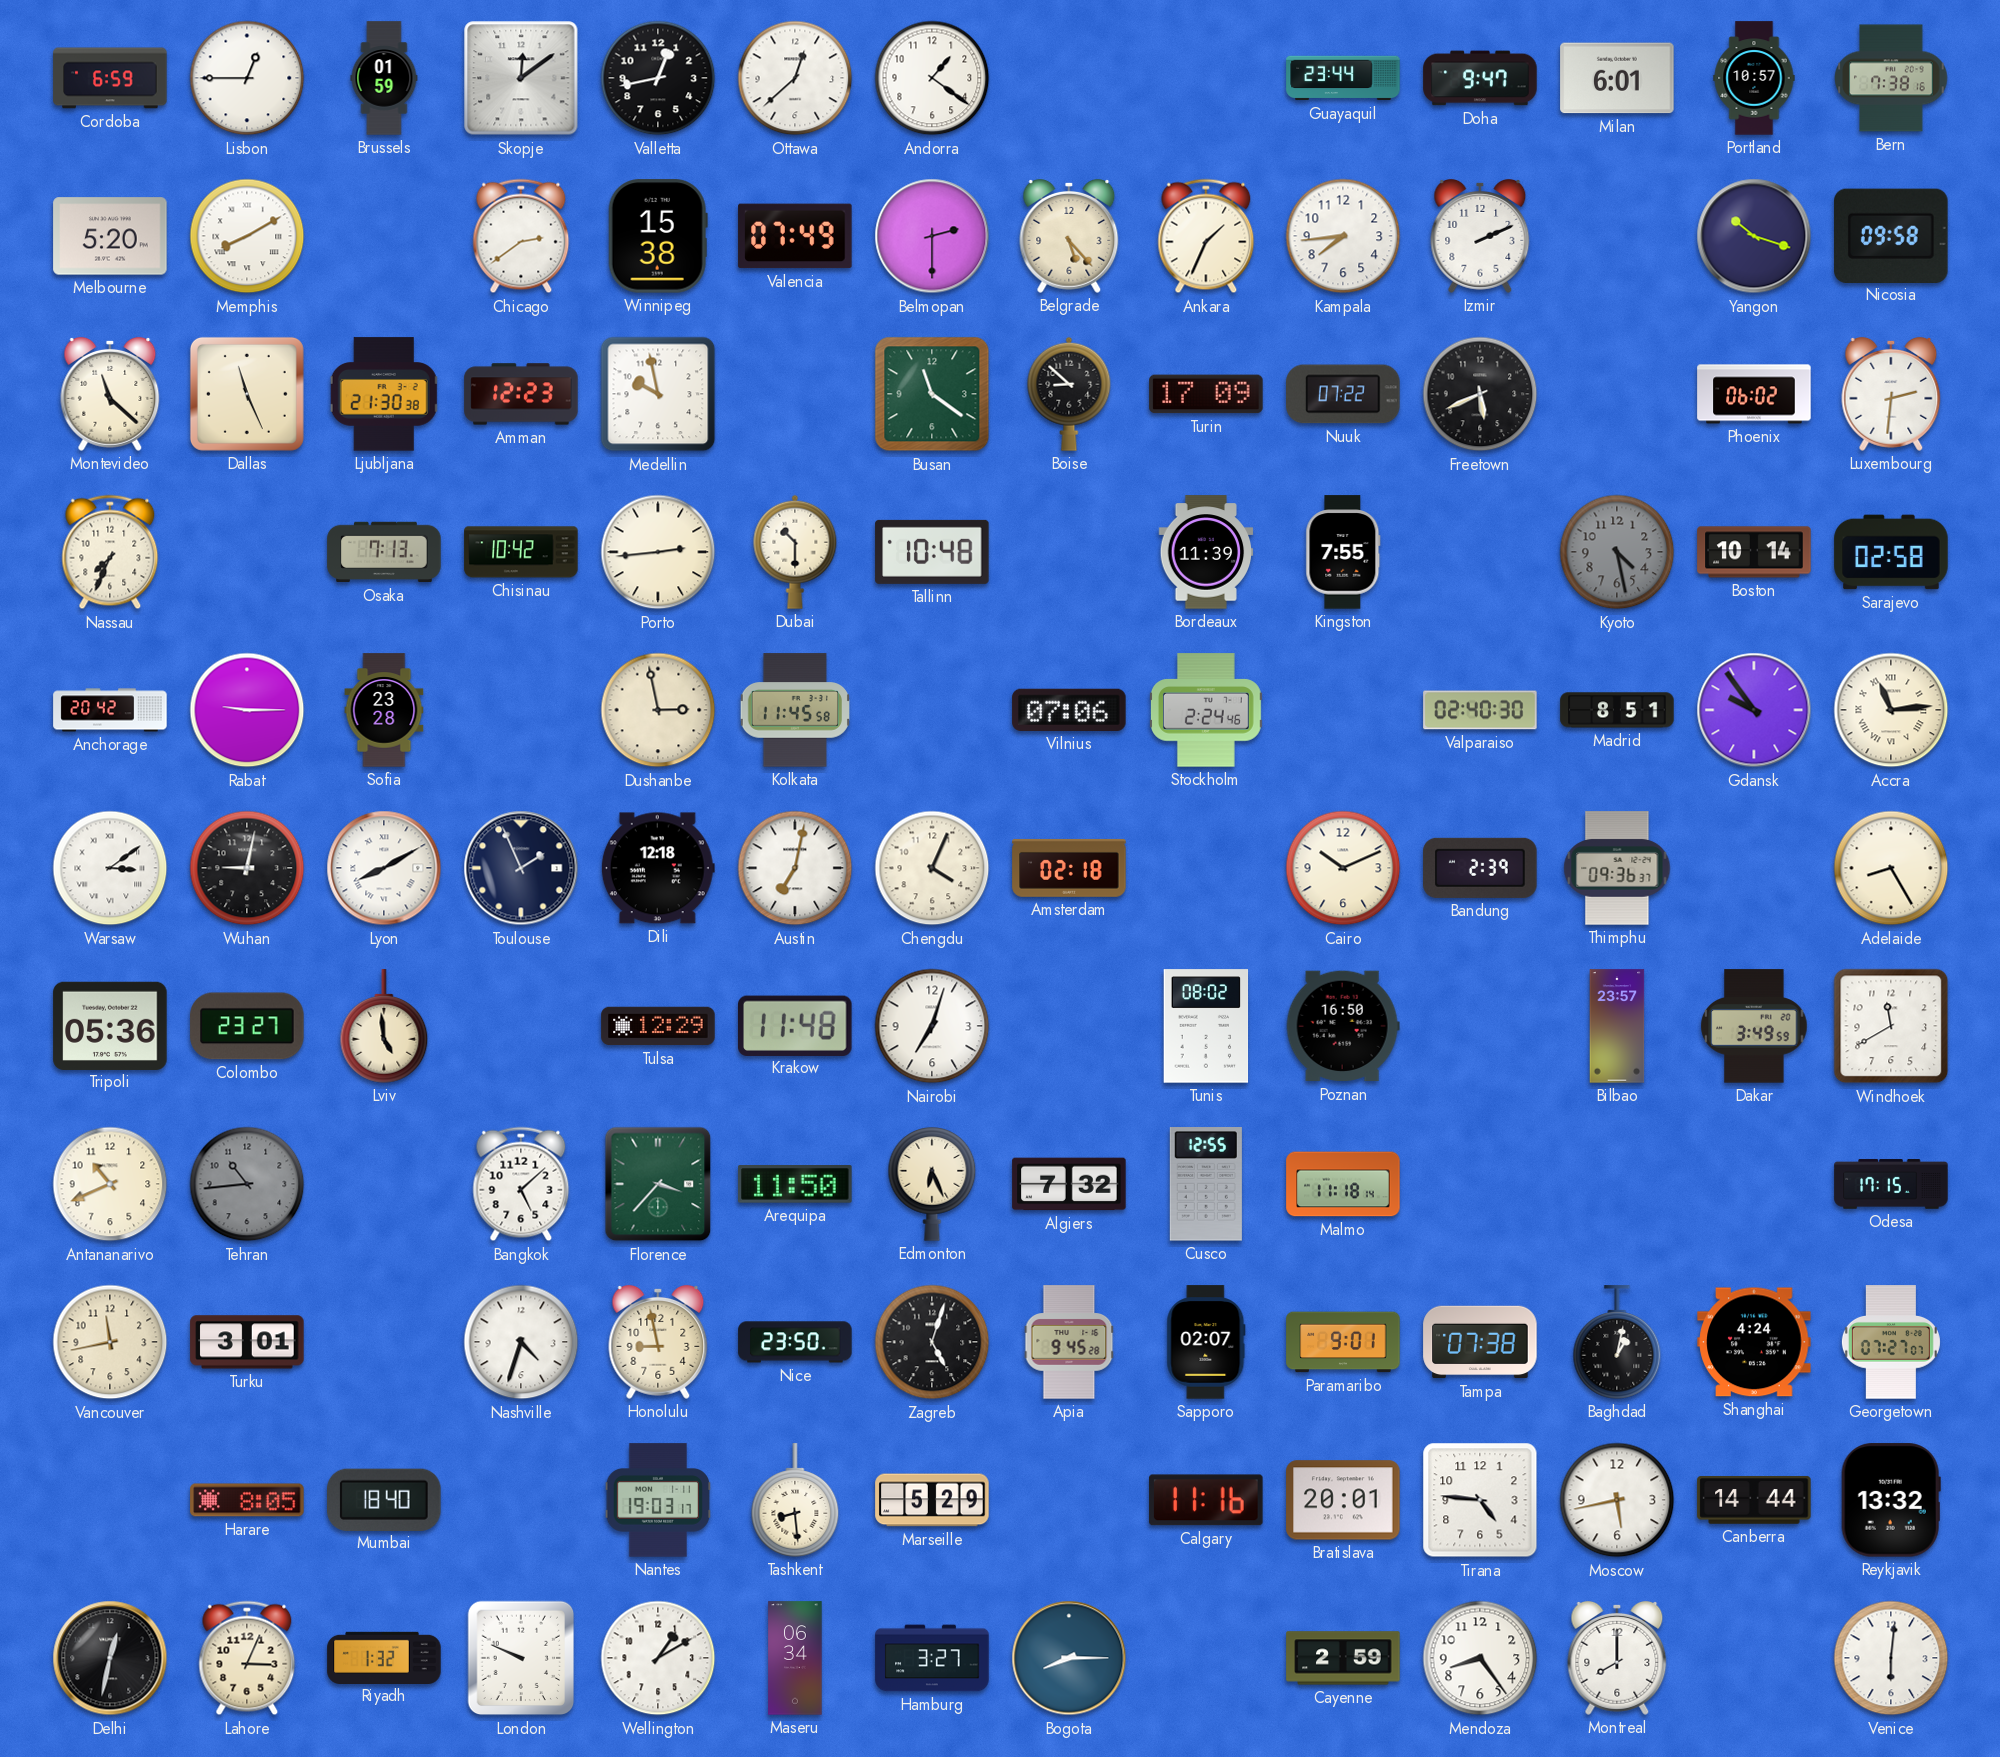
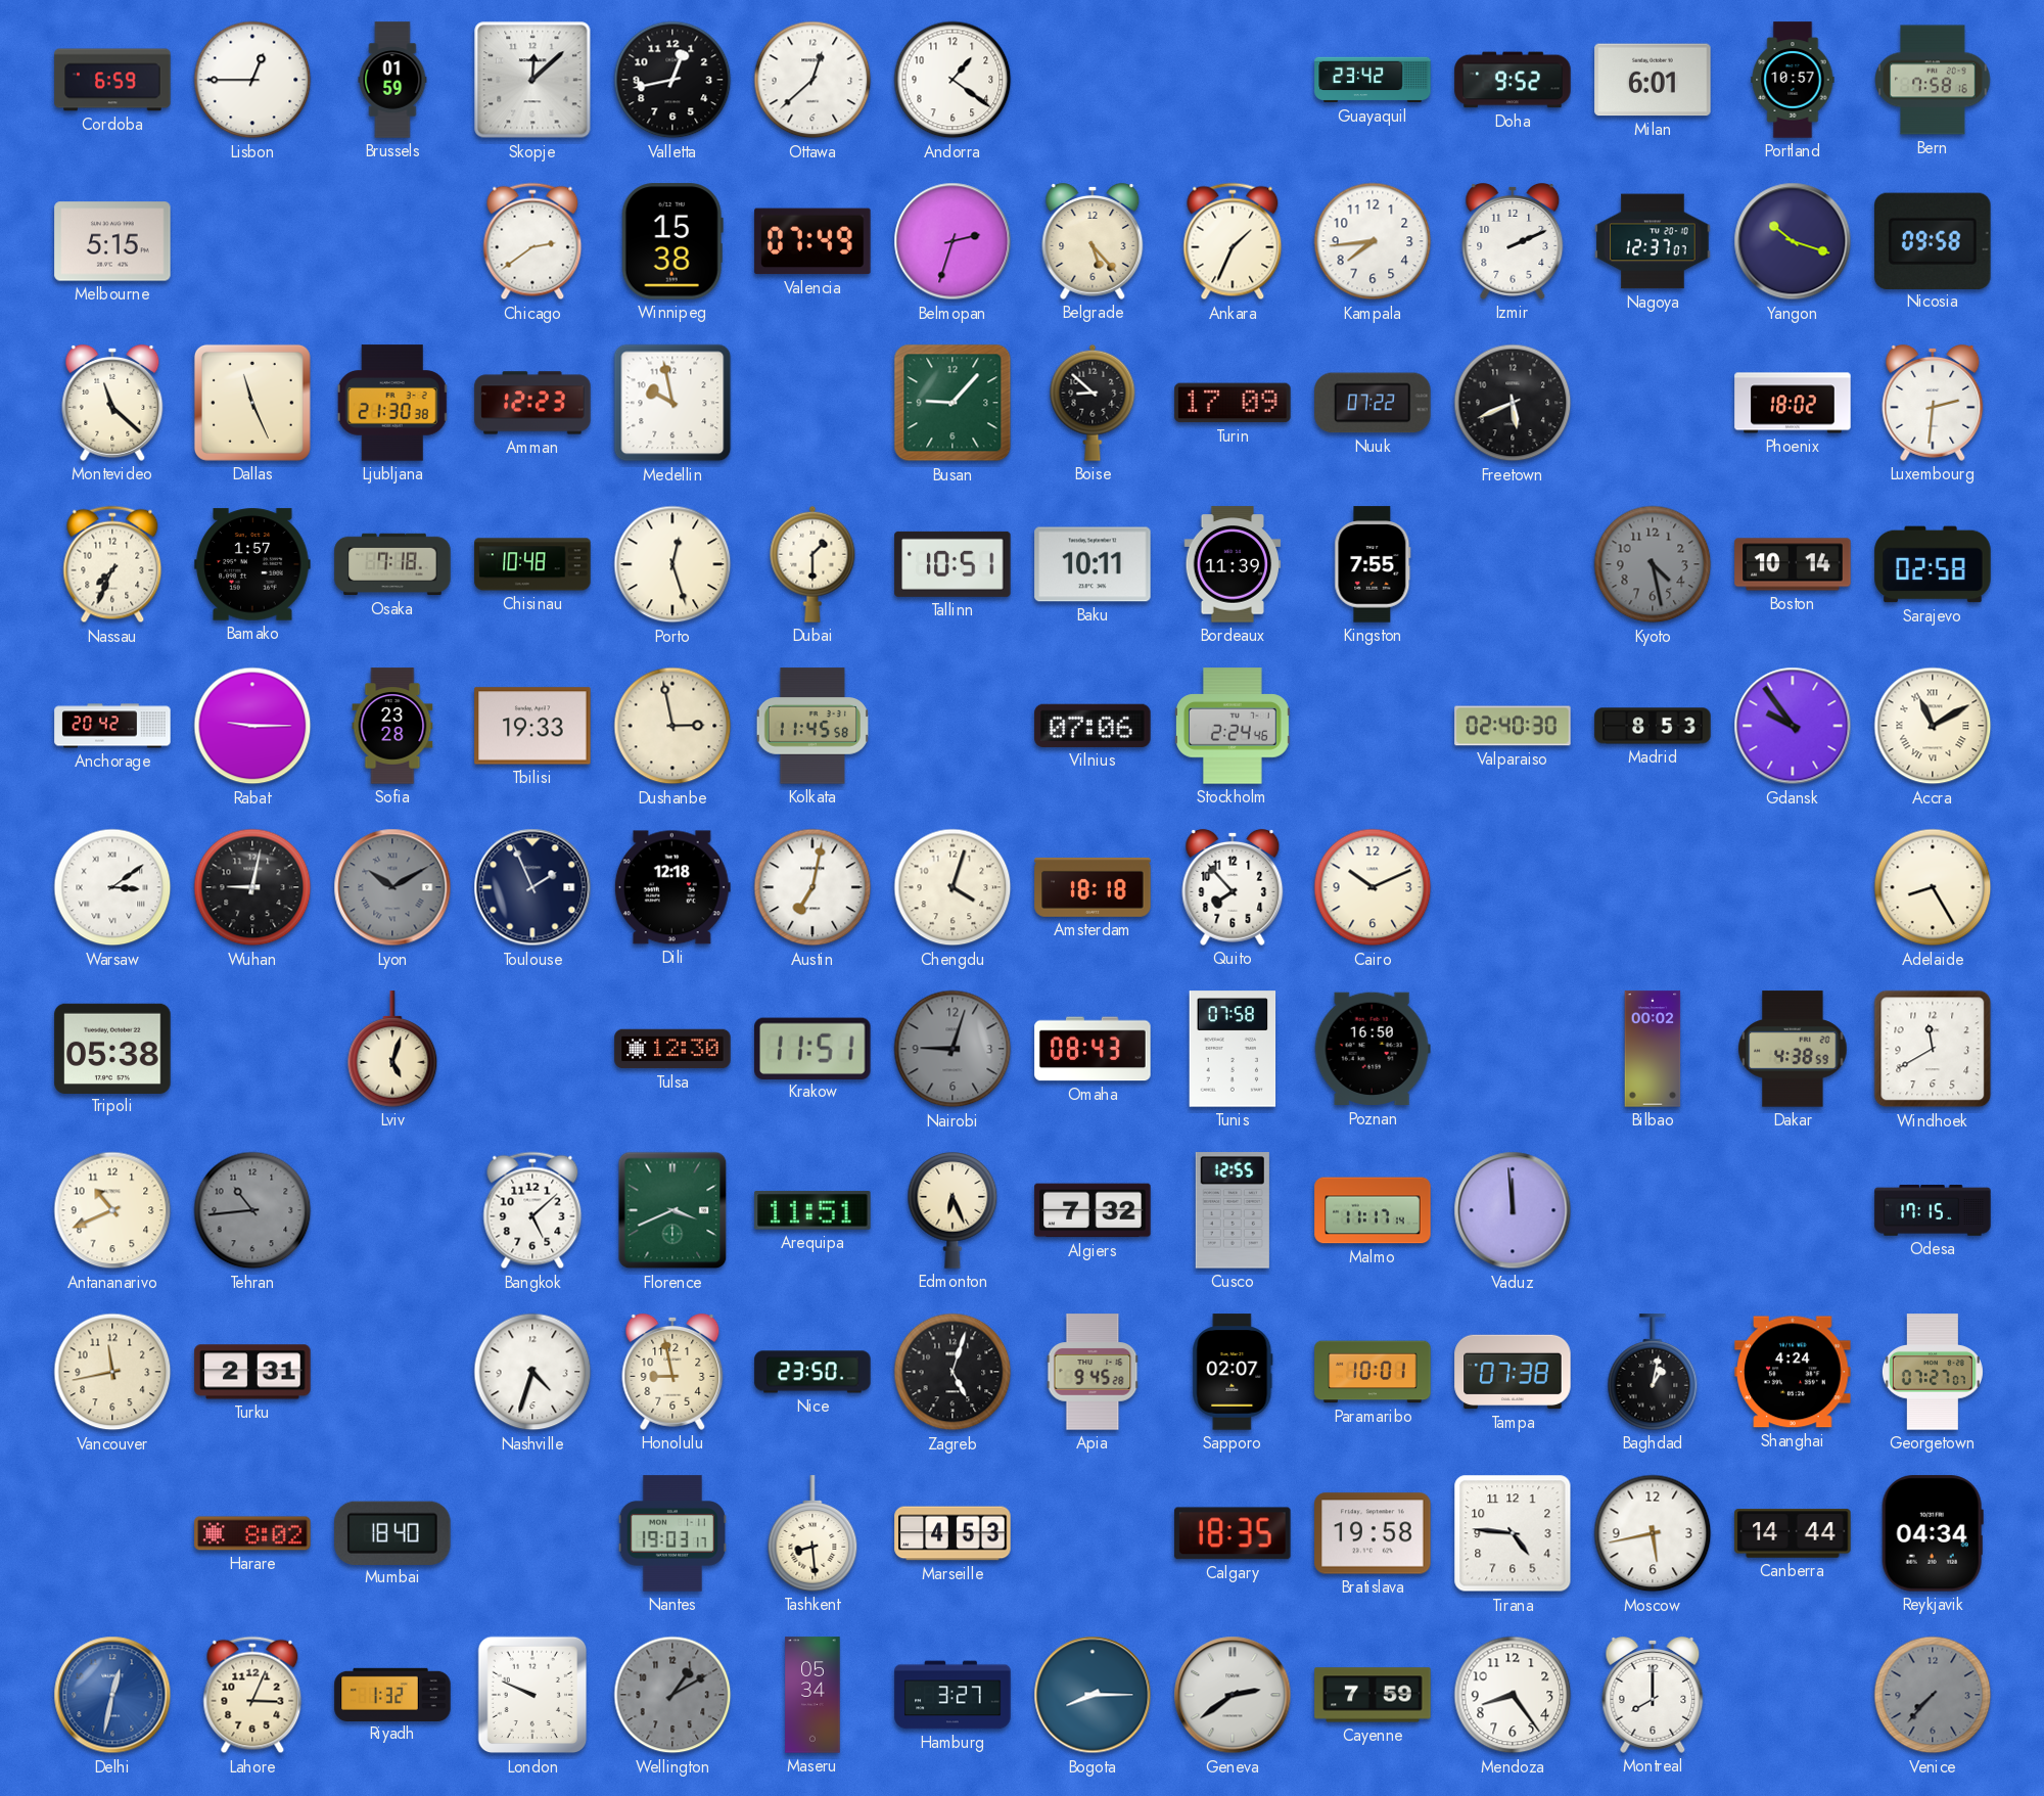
Skopje: 12:09 -> 12:08
Guayaquil: 23:44 -> 23:42
Doha: 9:47 -> 9:52
Bern: 7:38 -> 7:58
Melbourne: 5:20 -> 5:15
Memphis: 8:10 -> none
Belmopan: 2:30 -> 2:33
Nagoya: none -> 12:37
Busan: 11:21 -> 9:07
Phoenix: 06:02 -> 18:02
Bamako: none -> 1:57
Osaka: 7:13 -> 7:18
Chisinau: 10:42 -> 10:48
Porto: 2:44 -> 12:27
Dubai: 10:30 -> 1:30
Tallinn: 10:48 -> 10:51
Baku: none -> 10:11
Tbilisi: none -> 19:33
Madrid: 8:51 -> 8:53
Accra: 11:14 -> 11:10
Lyon: 8:10 -> 10:10
Lyon dial: white -> grey
Chengdu: 4:04 -> 4:03
Amsterdam: 02:18 -> 18:18
Quito: none -> 7:53
Bandung: 2:39 -> none
Thimphu: 09:36 -> none
Tripoli: 05:36 -> 05:38
Colombo: 23:27 -> none
Lviv: 4:59 -> 5:03
Tulsa: 12:29 -> 12:30
Krakow: 11:48 -> 11:51
Nairobi: 7:03 -> 9:03
Nairobi dial: white -> grey
Omaha: none -> 08:43
Tunis: 08:02 -> 07:58
Bilbao: 23:57 -> 00:02
Dakar: 3:49 -> 4:38
Florence: 3:37 -> 3:41
Arequipa: 11:50 -> 11:51
Malmo: 11:18 -> 11:17
Vaduz: none -> 11:59
Turku: 3:01 -> 2:31
Paramaribo: 9:01 -> 10:01
Harare: 8:05 -> 8:02
Marseille: 5:29 -> 4:53
Calgary: 11:16 -> 18:35
Bratislava: 20:01 -> 19:58
Reykjavik: 13:32 -> 04:34
Delhi dial: black -> blue
Wellington dial: white -> grey
Maseru: 06:34 -> 05:34
Geneva: none -> 2:39
Cayenne: 2:59 -> 7:59
Venice: 6:01 -> 7:37
Venice dial: white -> grey
